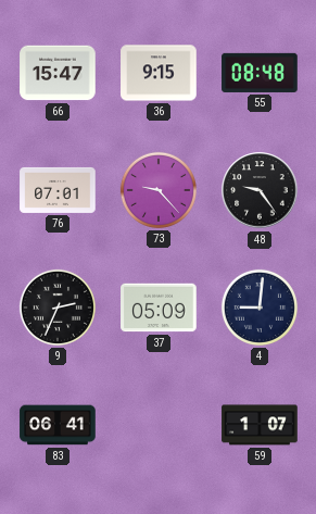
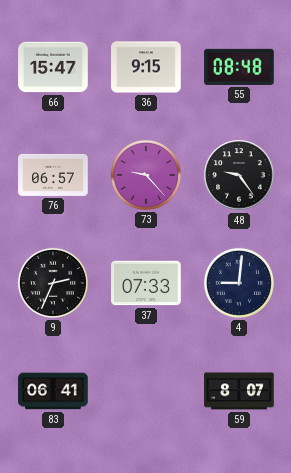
76: 07:01 -> 06:57
37: 05:09 -> 07:33
59: 1:07 -> 8:07
